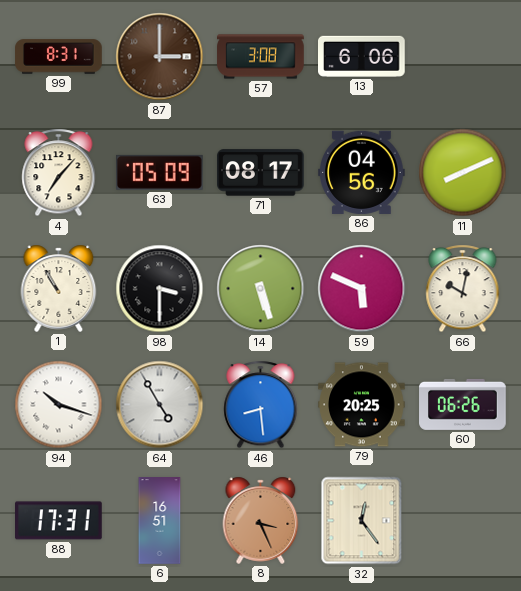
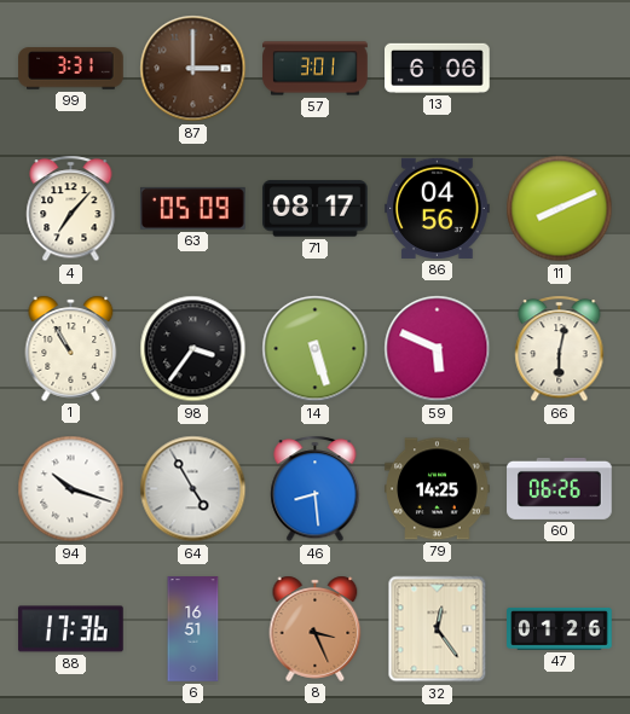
99: 8:31 -> 3:31
57: 3:08 -> 3:01
98: 3:30 -> 3:36
66: 10:02 -> 6:02
79: 20:25 -> 14:25
88: 17:31 -> 17:36
47: none -> 01:26
